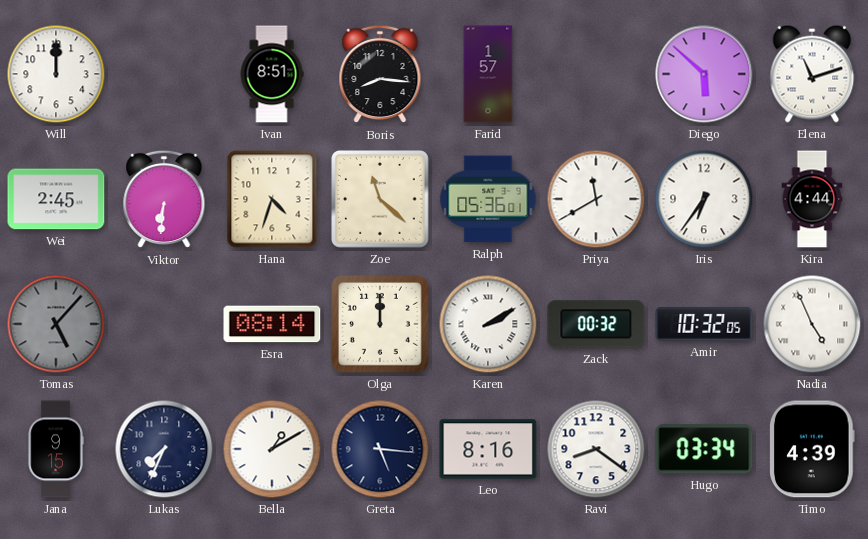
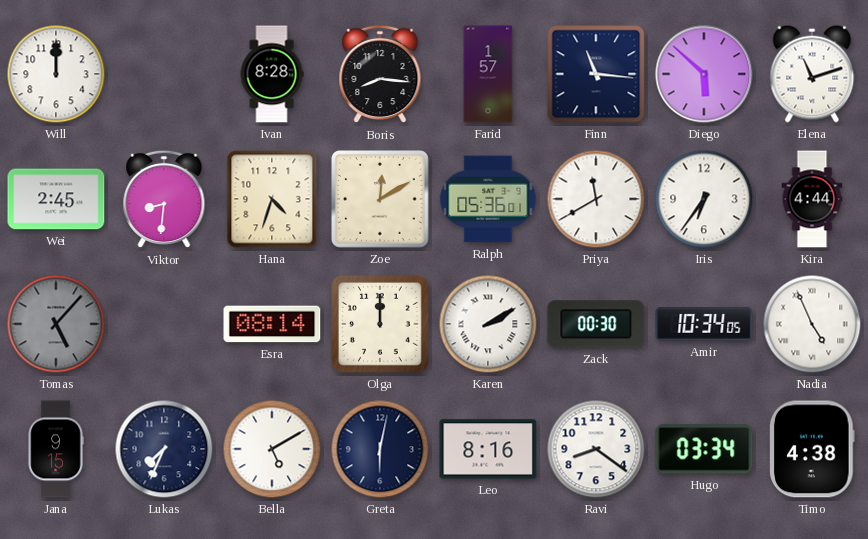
Ivan: 8:51 -> 8:28
Finn: none -> 11:16
Viktor: 6:31 -> 8:31
Zoe: 11:22 -> 12:10
Zack: 00:32 -> 00:30
Amir: 10:32 -> 10:34
Bella: 1:10 -> 5:10
Greta: 5:16 -> 6:02
Timo: 4:39 -> 4:38
